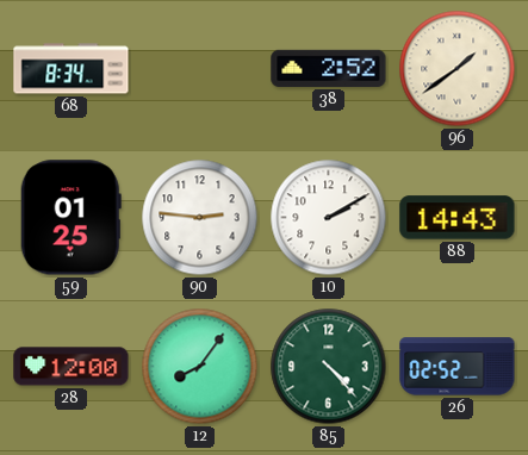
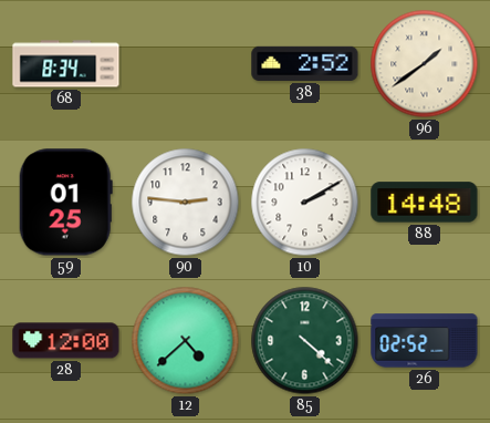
88: 14:43 -> 14:48
12: 8:06 -> 4:38
85: 4:23 -> 4:22
